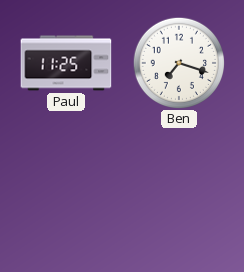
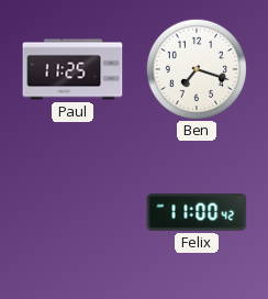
Felix: none -> 11:00
